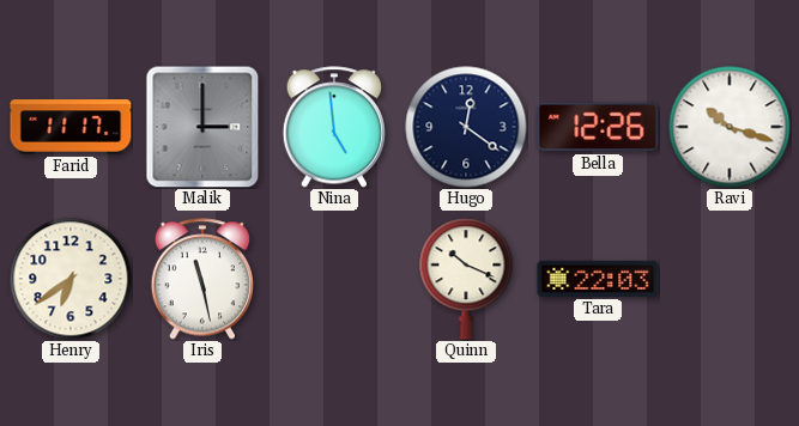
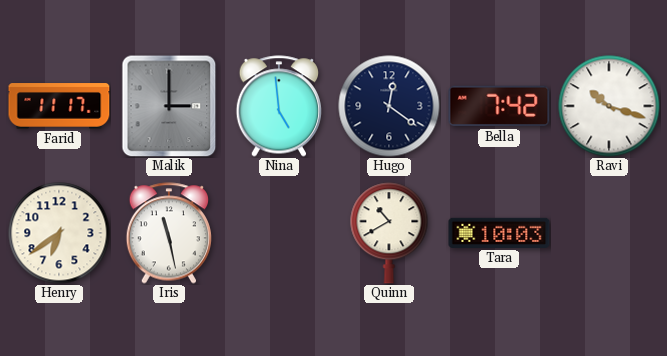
Bella: 12:26 -> 7:42
Quinn: 10:19 -> 10:40
Tara: 22:03 -> 10:03
